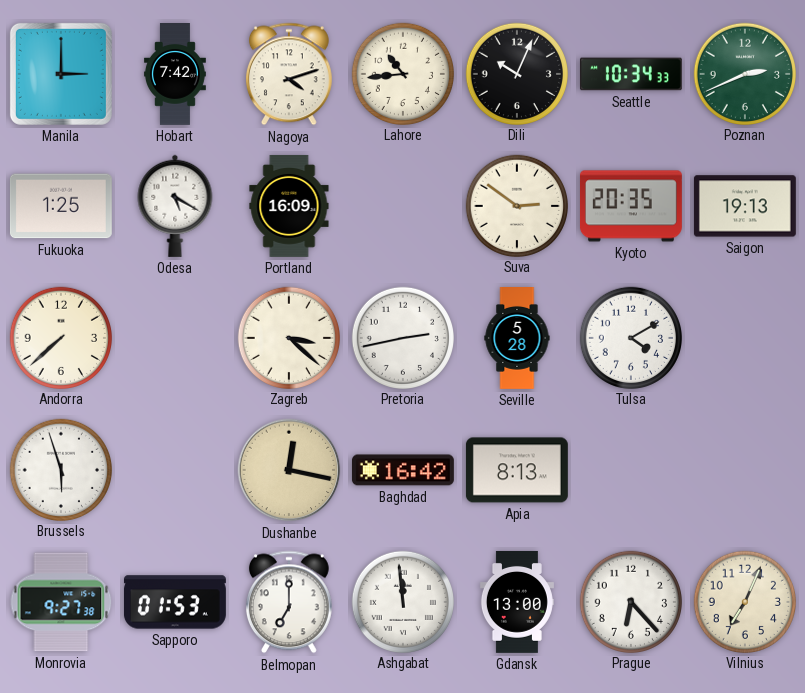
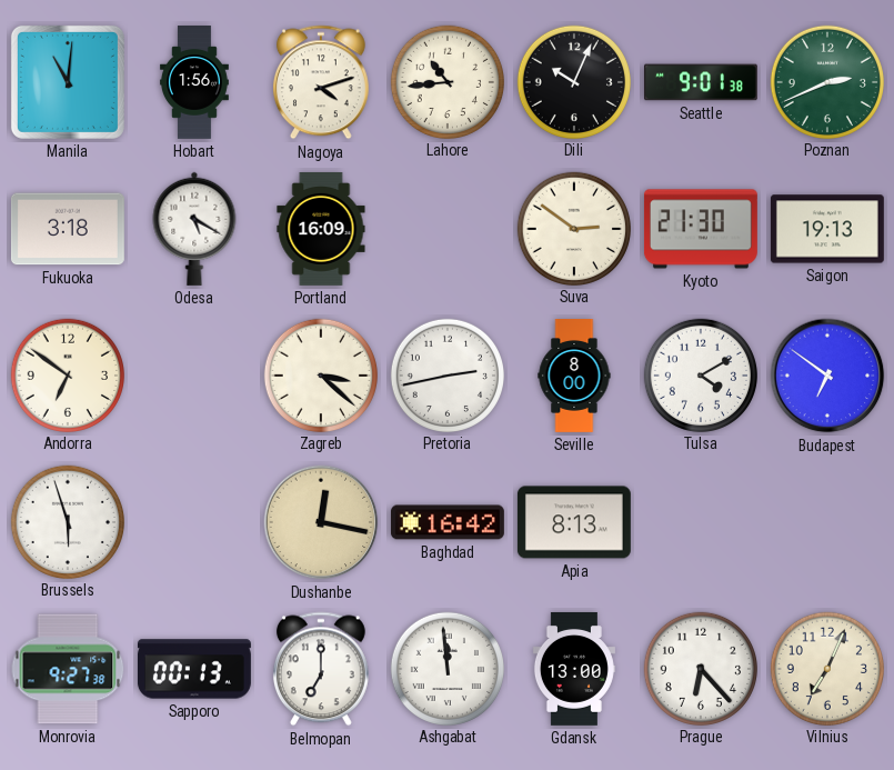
Manila: 3:00 -> 11:01
Hobart: 7:42 -> 1:56
Seattle: 10:34 -> 9:01
Fukuoka: 1:25 -> 3:18
Kyoto: 20:35 -> 21:30
Andorra: 7:38 -> 6:51
Seville: 5:28 -> 8:00
Budapest: none -> 6:51
Sapporo: 01:53 -> 00:13
